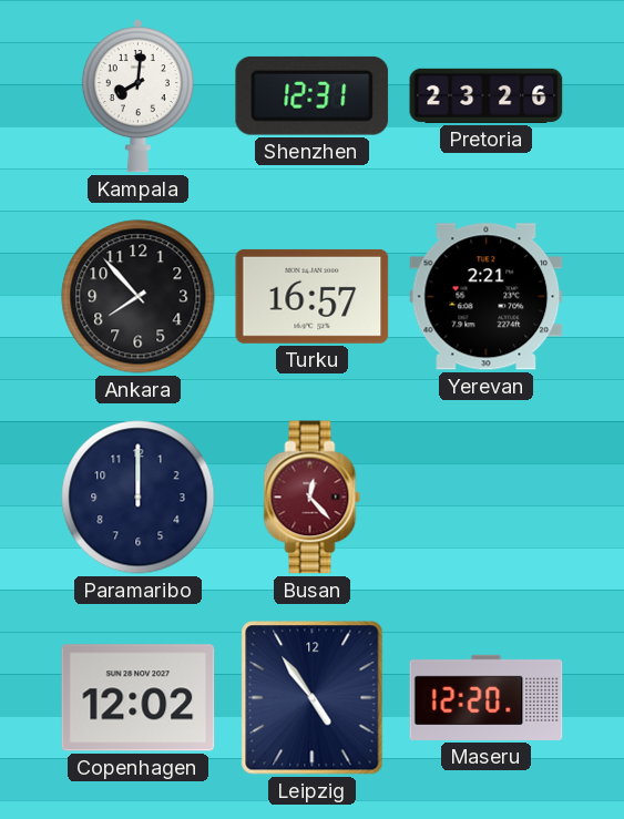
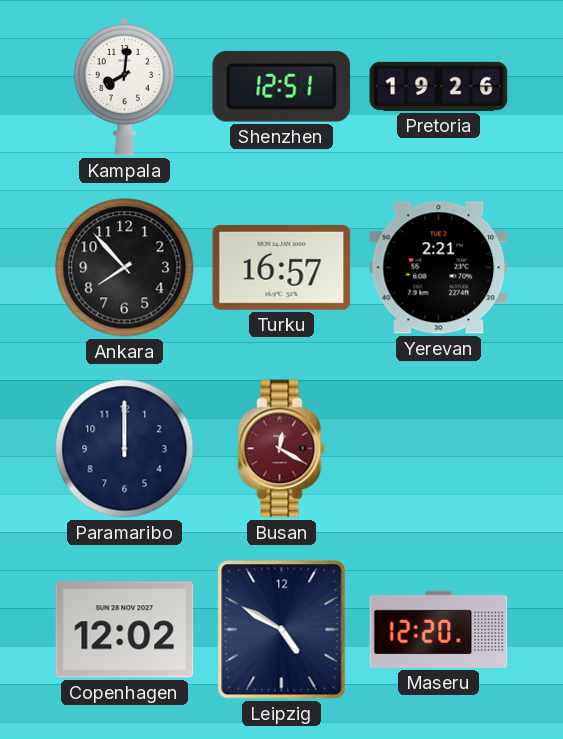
Shenzhen: 12:31 -> 12:51
Pretoria: 23:26 -> 19:26
Busan: 12:23 -> 12:20
Leipzig: 4:54 -> 4:50
